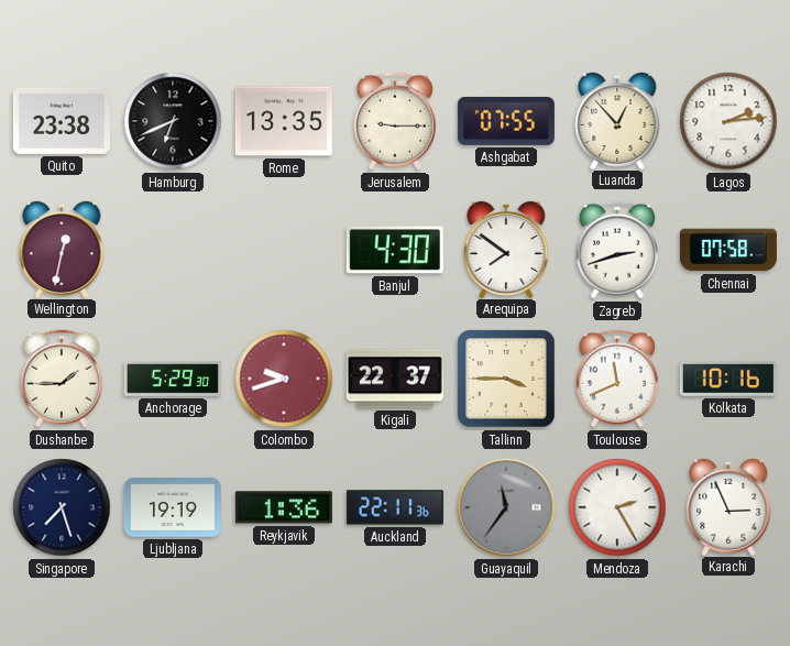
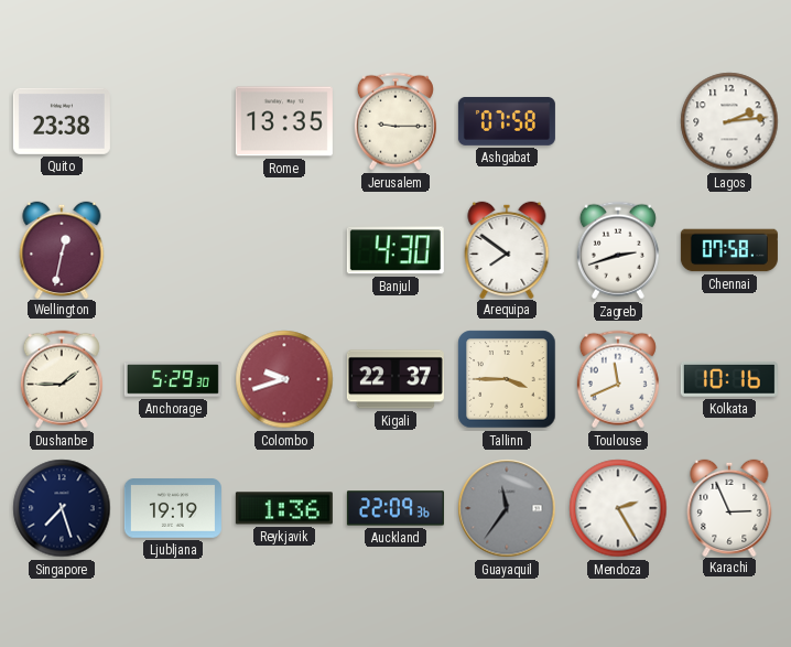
Hamburg: 6:41 -> none
Ashgabat: 07:55 -> 07:58
Luanda: 12:53 -> none
Auckland: 22:11 -> 22:09
